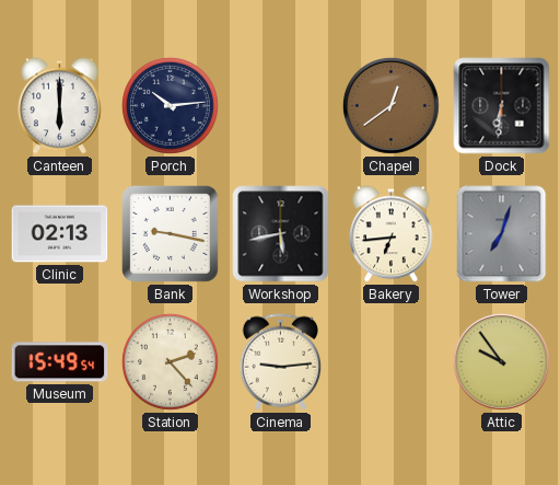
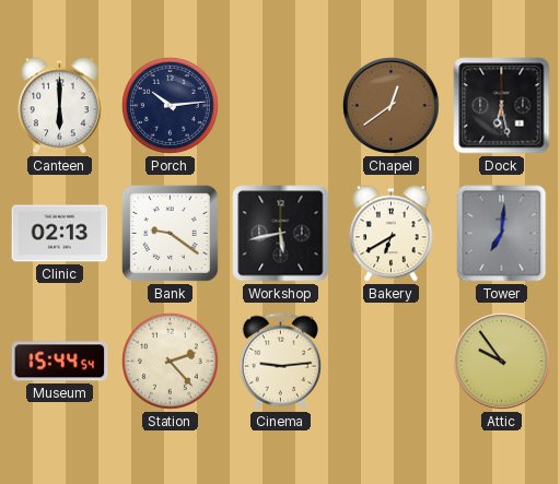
Dock: 6:31 -> 6:28
Bank: 9:17 -> 9:21
Bakery: 6:44 -> 6:40
Tower: 7:03 -> 7:01
Museum: 15:49 -> 15:44
